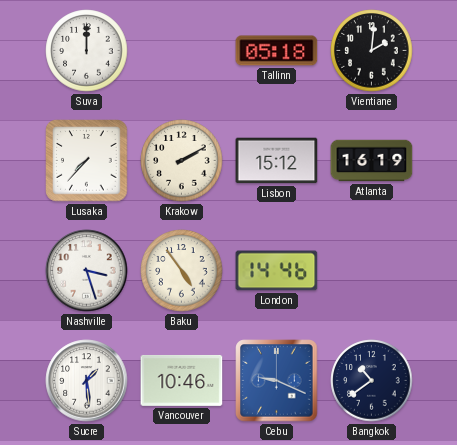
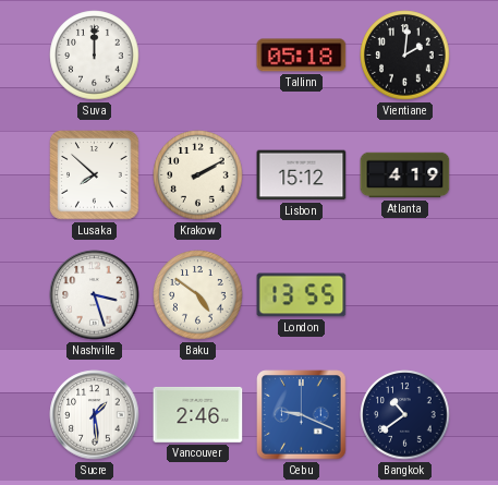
Lusaka: 7:37 -> 7:52
Atlanta: 16:19 -> 4:19
Baku: 4:54 -> 4:51
London: 14:46 -> 13:55
Vancouver: 10:46 -> 2:46
